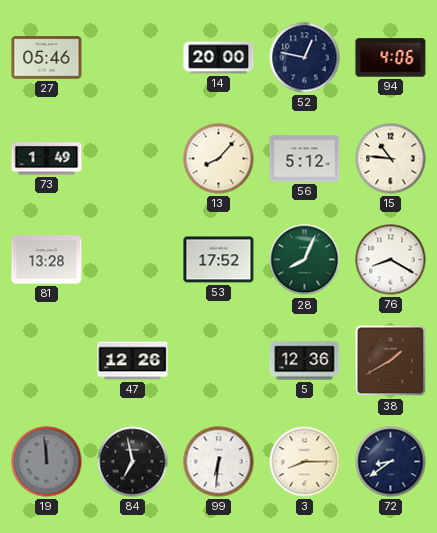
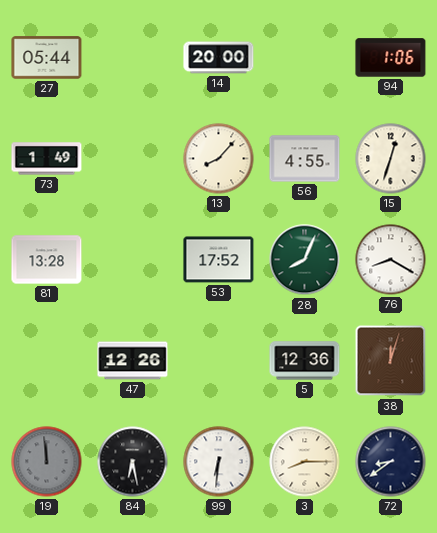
27: 05:46 -> 05:44
52: 12:47 -> none
94: 4:06 -> 1:06
56: 5:12 -> 4:55
15: 10:46 -> 12:33
38: 1:40 -> 12:03
84: 6:58 -> 6:28
